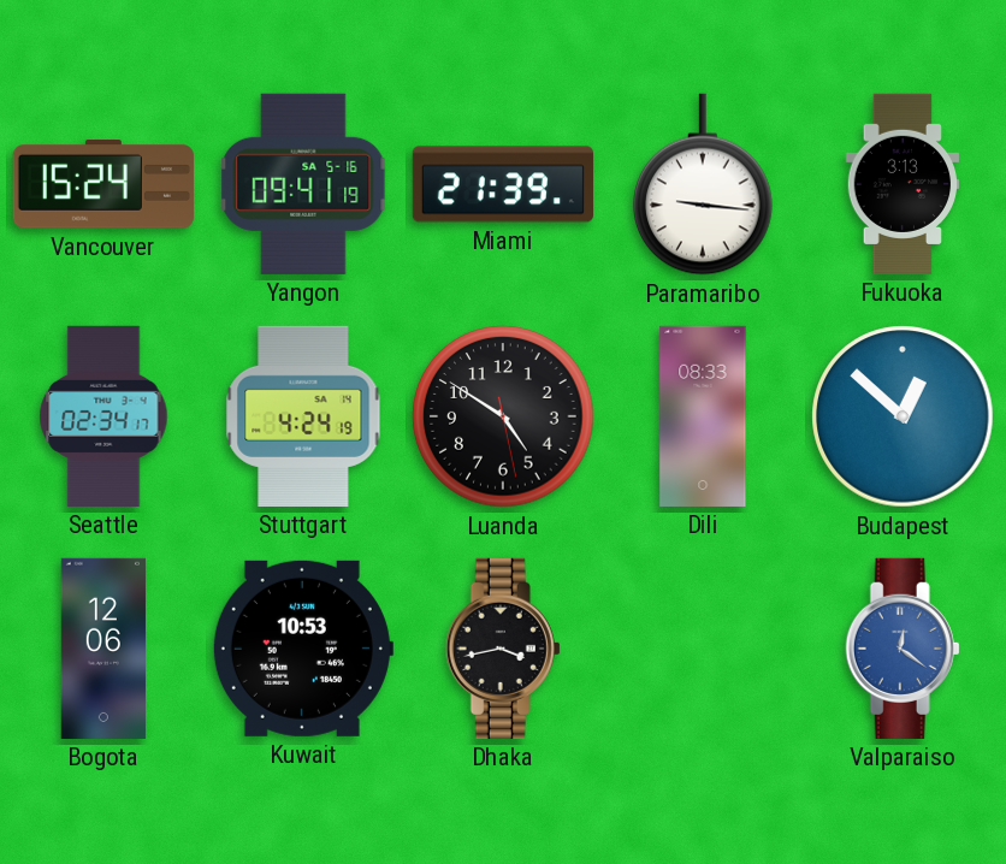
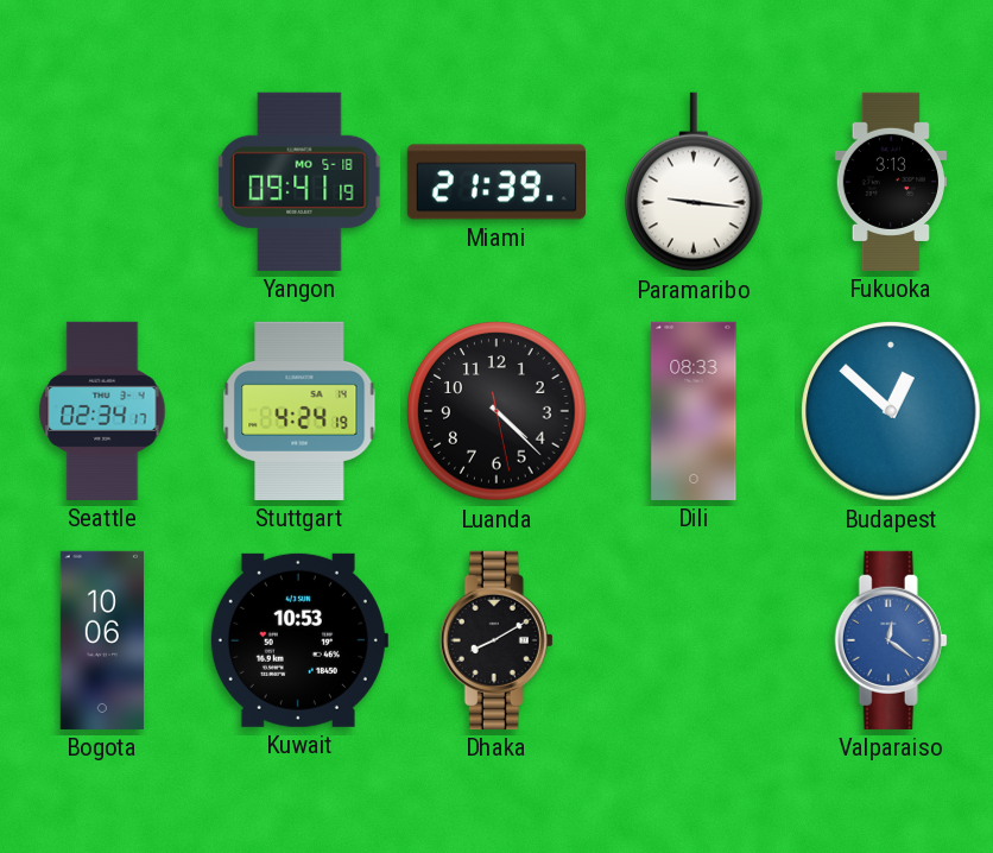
Vancouver: 15:24 -> none
Yangon date: SA 5-16 -> MO 5-18
Luanda: 4:50 -> 4:22
Bogota: 12:06 -> 10:06
Dhaka: 3:43 -> 8:10
